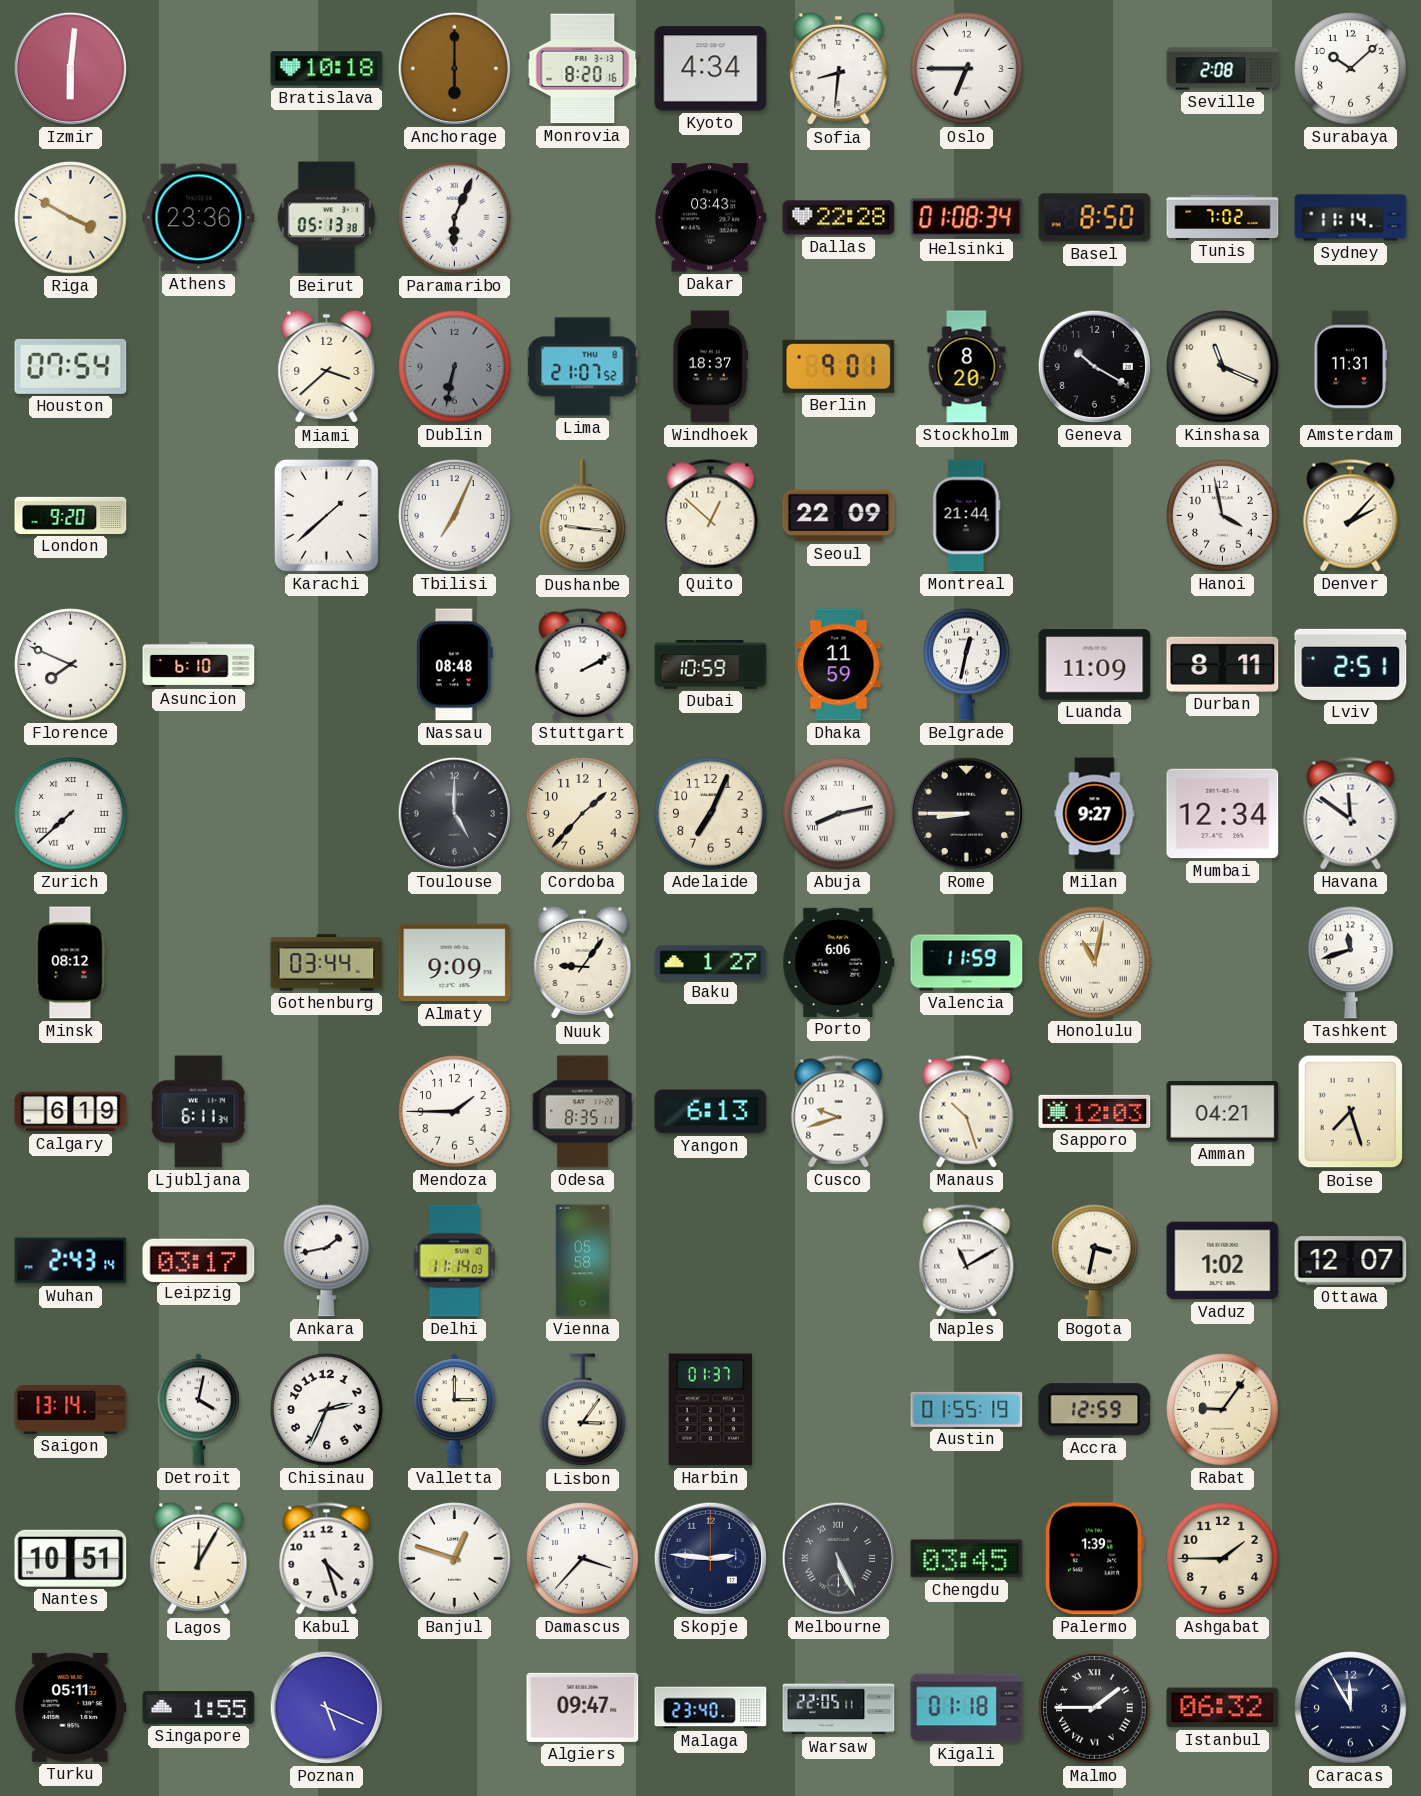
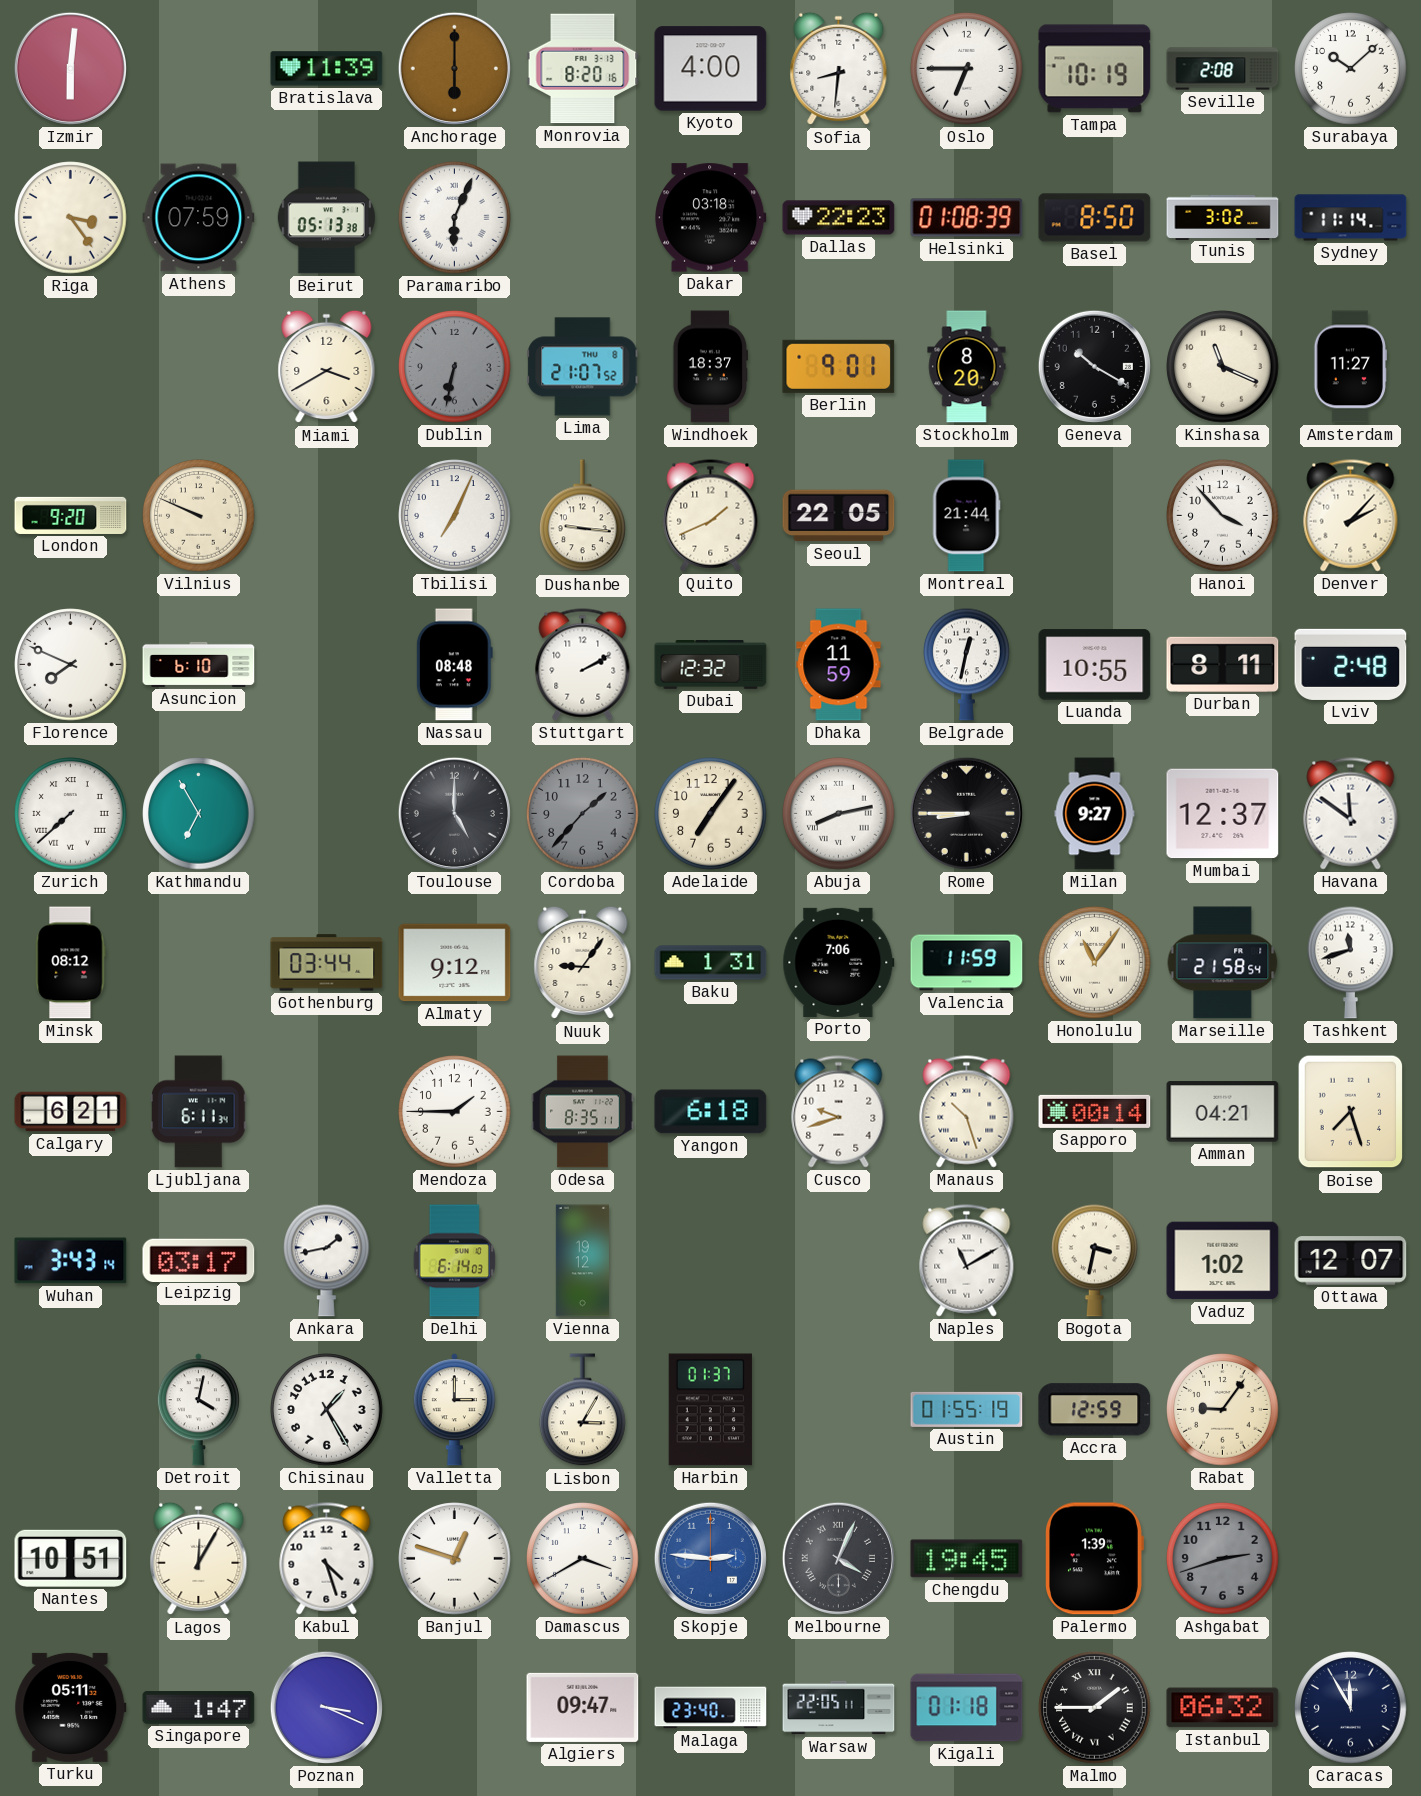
Bratislava: 10:18 -> 11:39
Kyoto: 4:34 -> 4:00
Tampa: none -> 10:19
Riga: 3:50 -> 3:24
Athens: 23:36 -> 07:59
Dakar: 03:43 -> 03:18
Dallas: 22:28 -> 22:23
Helsinki: 01:08:34 -> 01:08:39
Tunis: 7:02 -> 3:02
Houston: 07:54 -> none
Miami: 3:38 -> 3:40
Amsterdam: 11:31 -> 11:27
Vilnius: none -> 9:49
Karachi: 1:38 -> none
Quito: 12:52 -> 1:41
Seoul: 22:09 -> 22:05
Hanoi: 3:58 -> 3:53
Dubai: 10:59 -> 12:32
Luanda: 11:09 -> 10:55
Lviv: 2:51 -> 2:48
Kathmandu: none -> 6:55
Cordoba dial: cream -> grey
Adelaide: 7:04 -> 7:06
Mumbai: 12:34 -> 12:37
Almaty: 9:09 -> 9:12
Baku: 1:27 -> 1:31
Porto: 6:06 -> 7:06
Honolulu: 11:02 -> 11:06
Marseille: none -> 21:58
Calgary: 6:19 -> 6:21
Yangon: 6:13 -> 6:18
Sapporo: 12:03 -> 00:14
Wuhan: 2:43 -> 3:43
Delhi: 11:14 -> 6:14
Vienna: 05:58 -> 19:12
Saigon: 13:14 -> none
Chisinau: 2:34 -> 1:25
Lisbon: 3:06 -> 3:05
Damascus: 3:37 -> 3:40
Skopje dial: navy -> blue
Melbourne: 5:26 -> 4:04
Chengdu: 03:45 -> 19:45
Ashgabat: 1:45 -> 2:42
Ashgabat dial: cream -> grey
Singapore: 1:55 -> 1:47
Poznan: 5:19 -> 3:19
